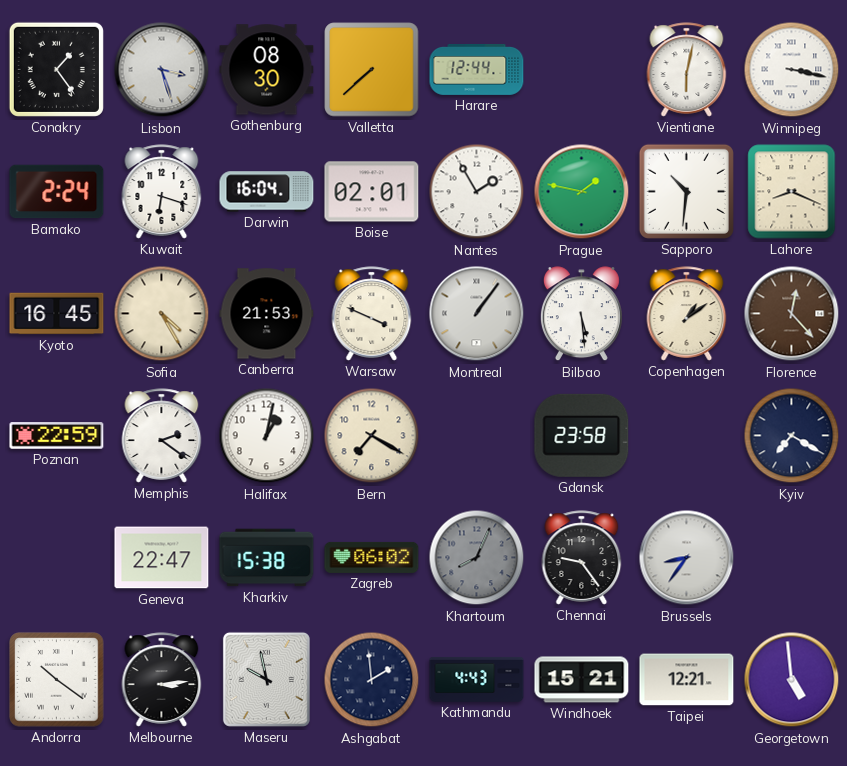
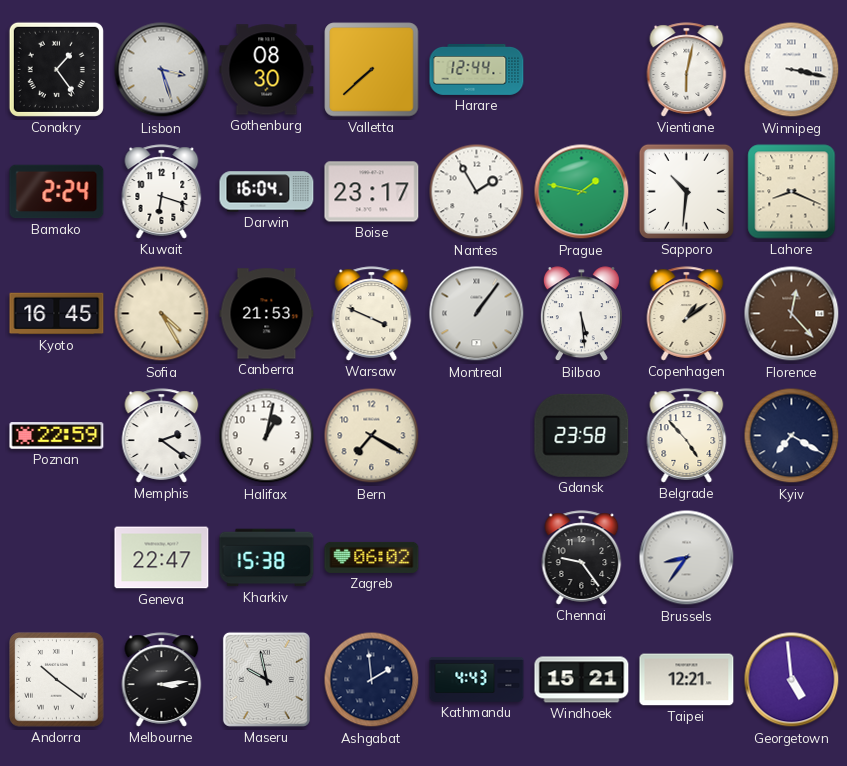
Boise: 02:01 -> 23:17
Belgrade: none -> 4:53
Khartoum: 8:04 -> none
